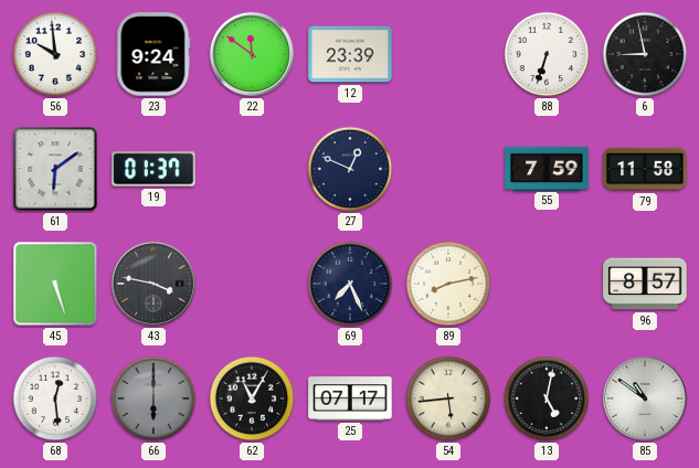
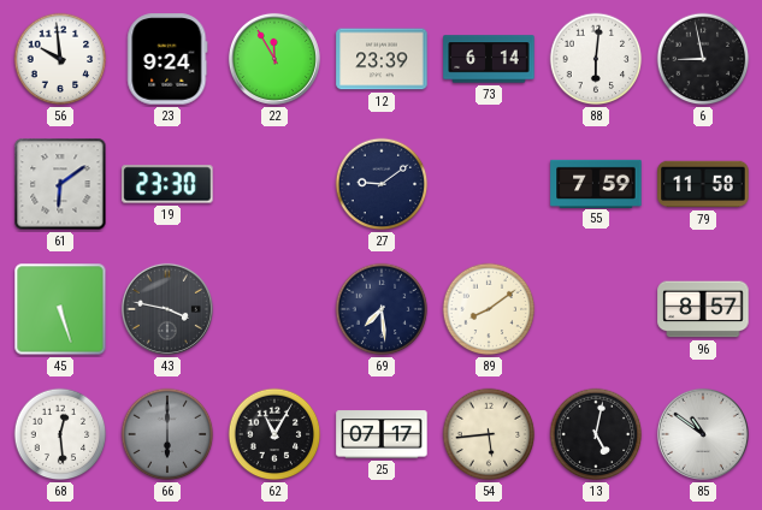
22: 11:51 -> 11:55
73: none -> 6:14
88: 6:33 -> 6:01
19: 01:37 -> 23:30
27: 12:49 -> 9:09
69: 7:26 -> 7:29
89: 8:13 -> 8:09
